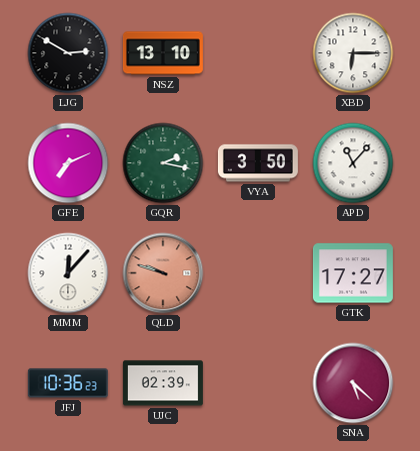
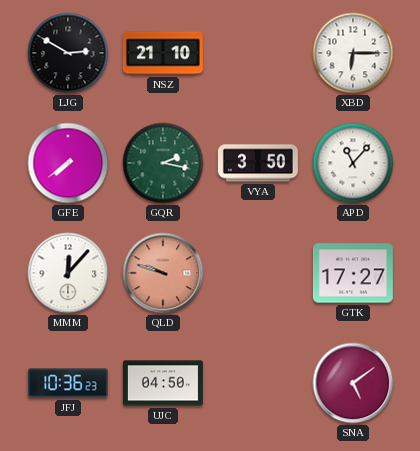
NSZ: 13:10 -> 21:10
GFE: 7:11 -> 7:39
UJC: 02:39 -> 04:50
SNA: 5:22 -> 5:09
